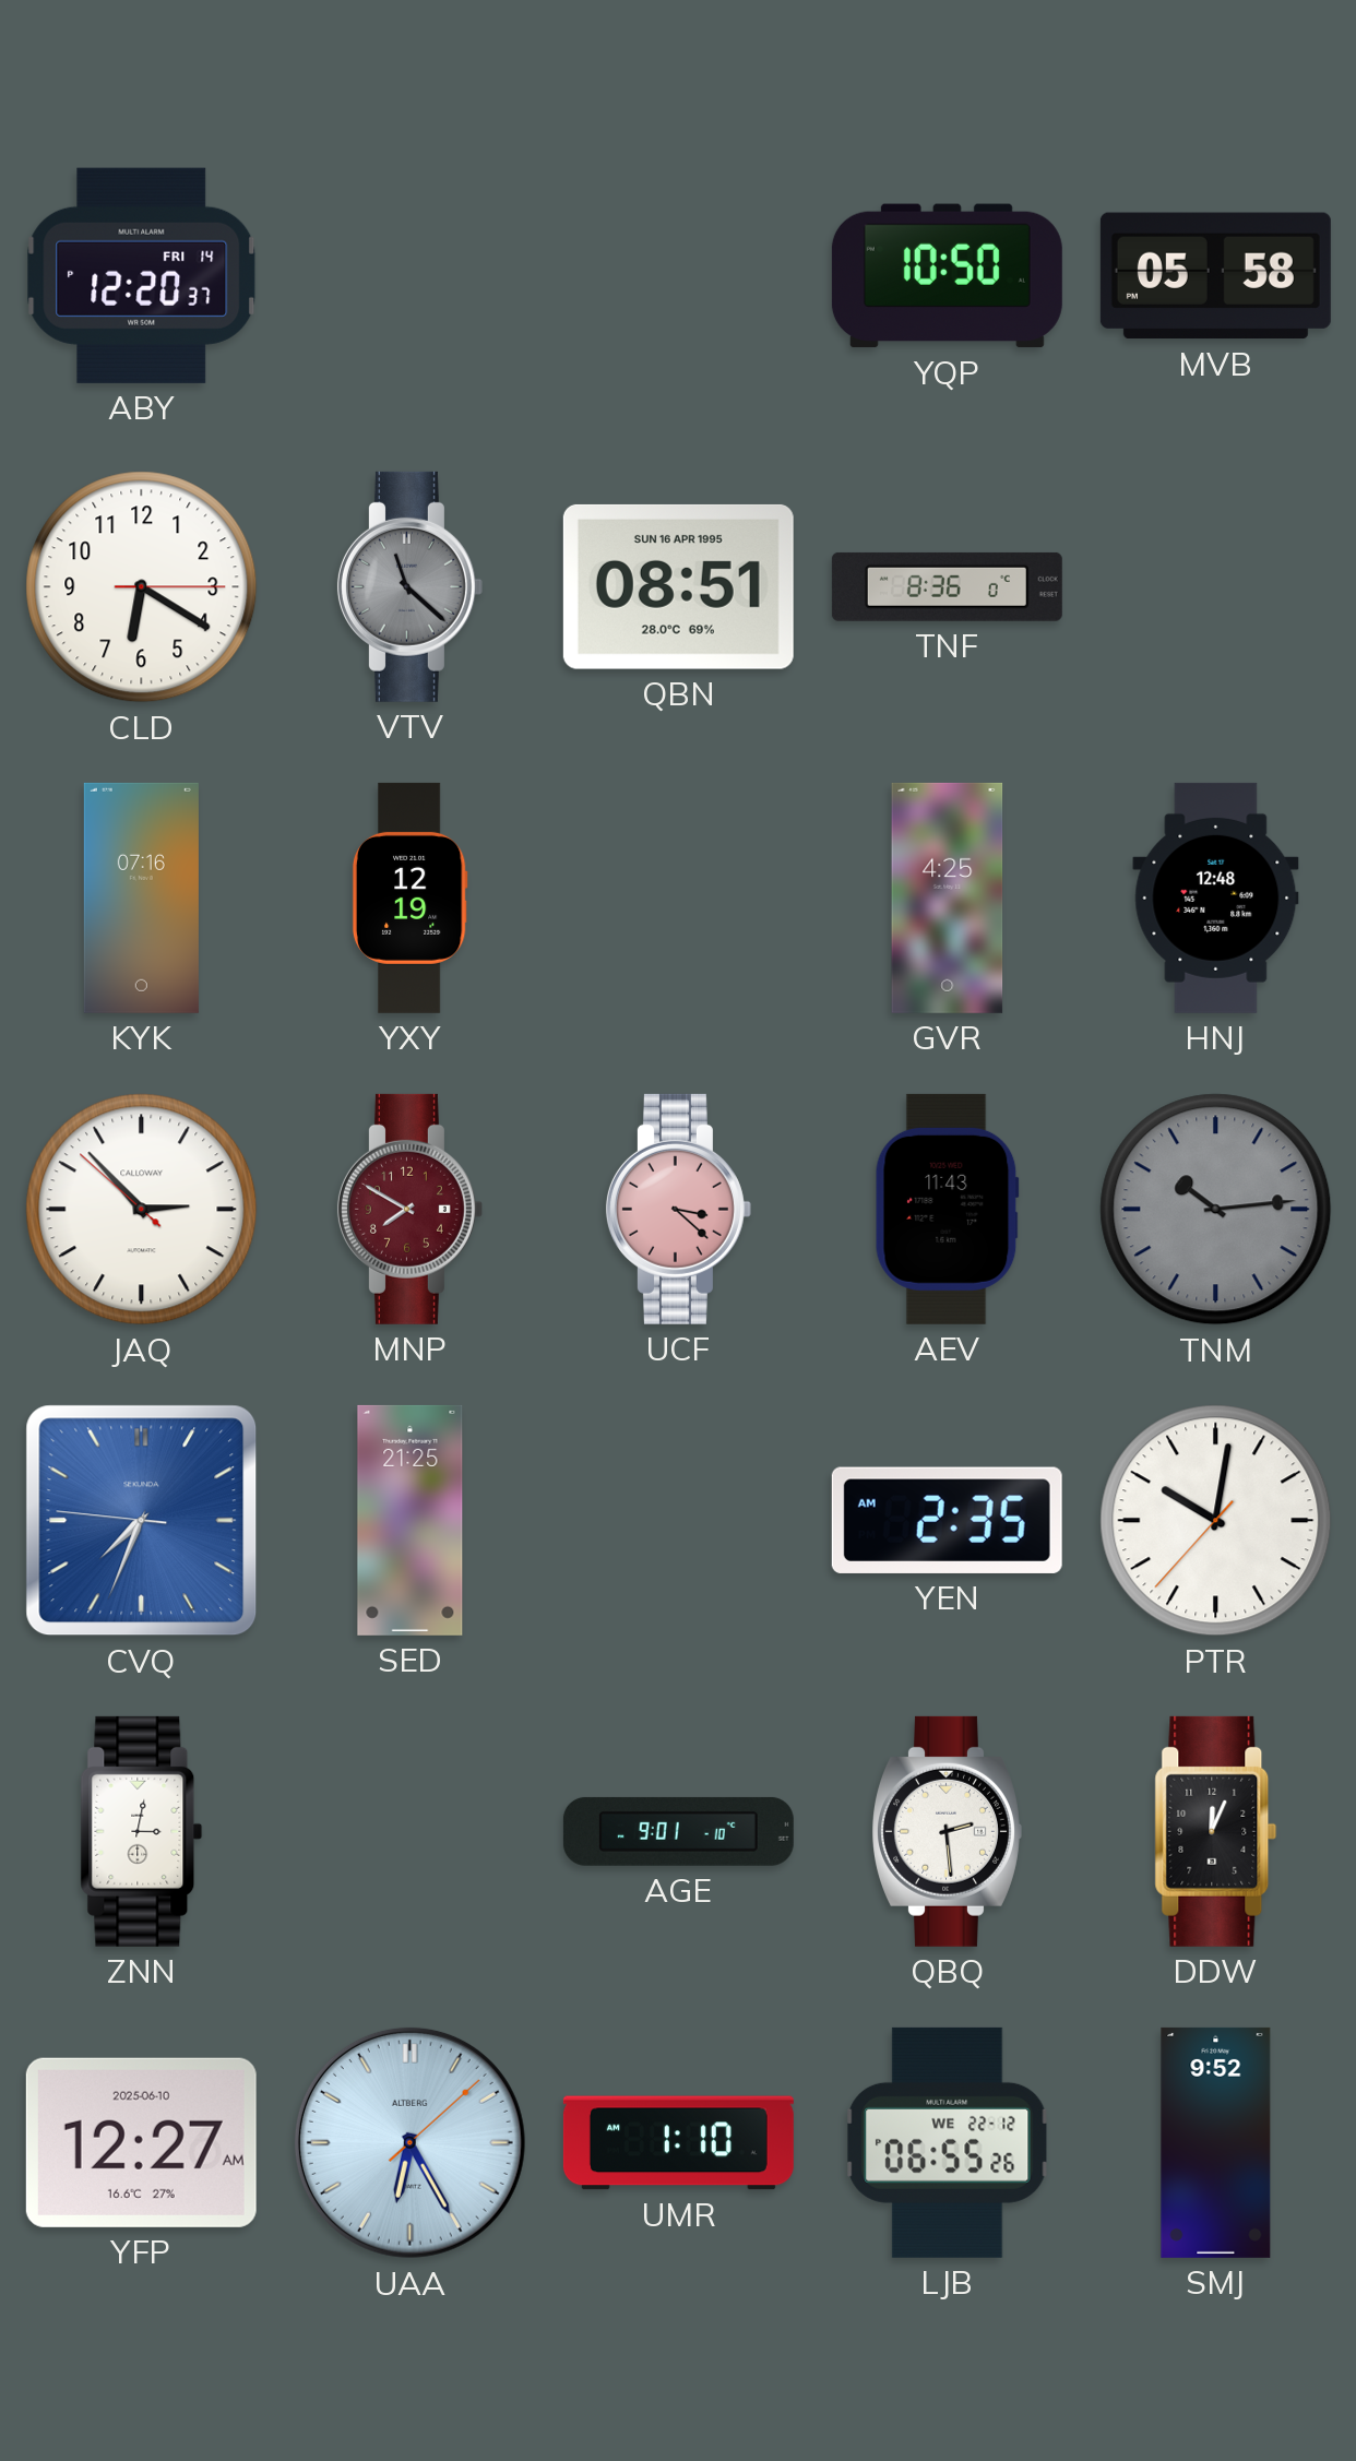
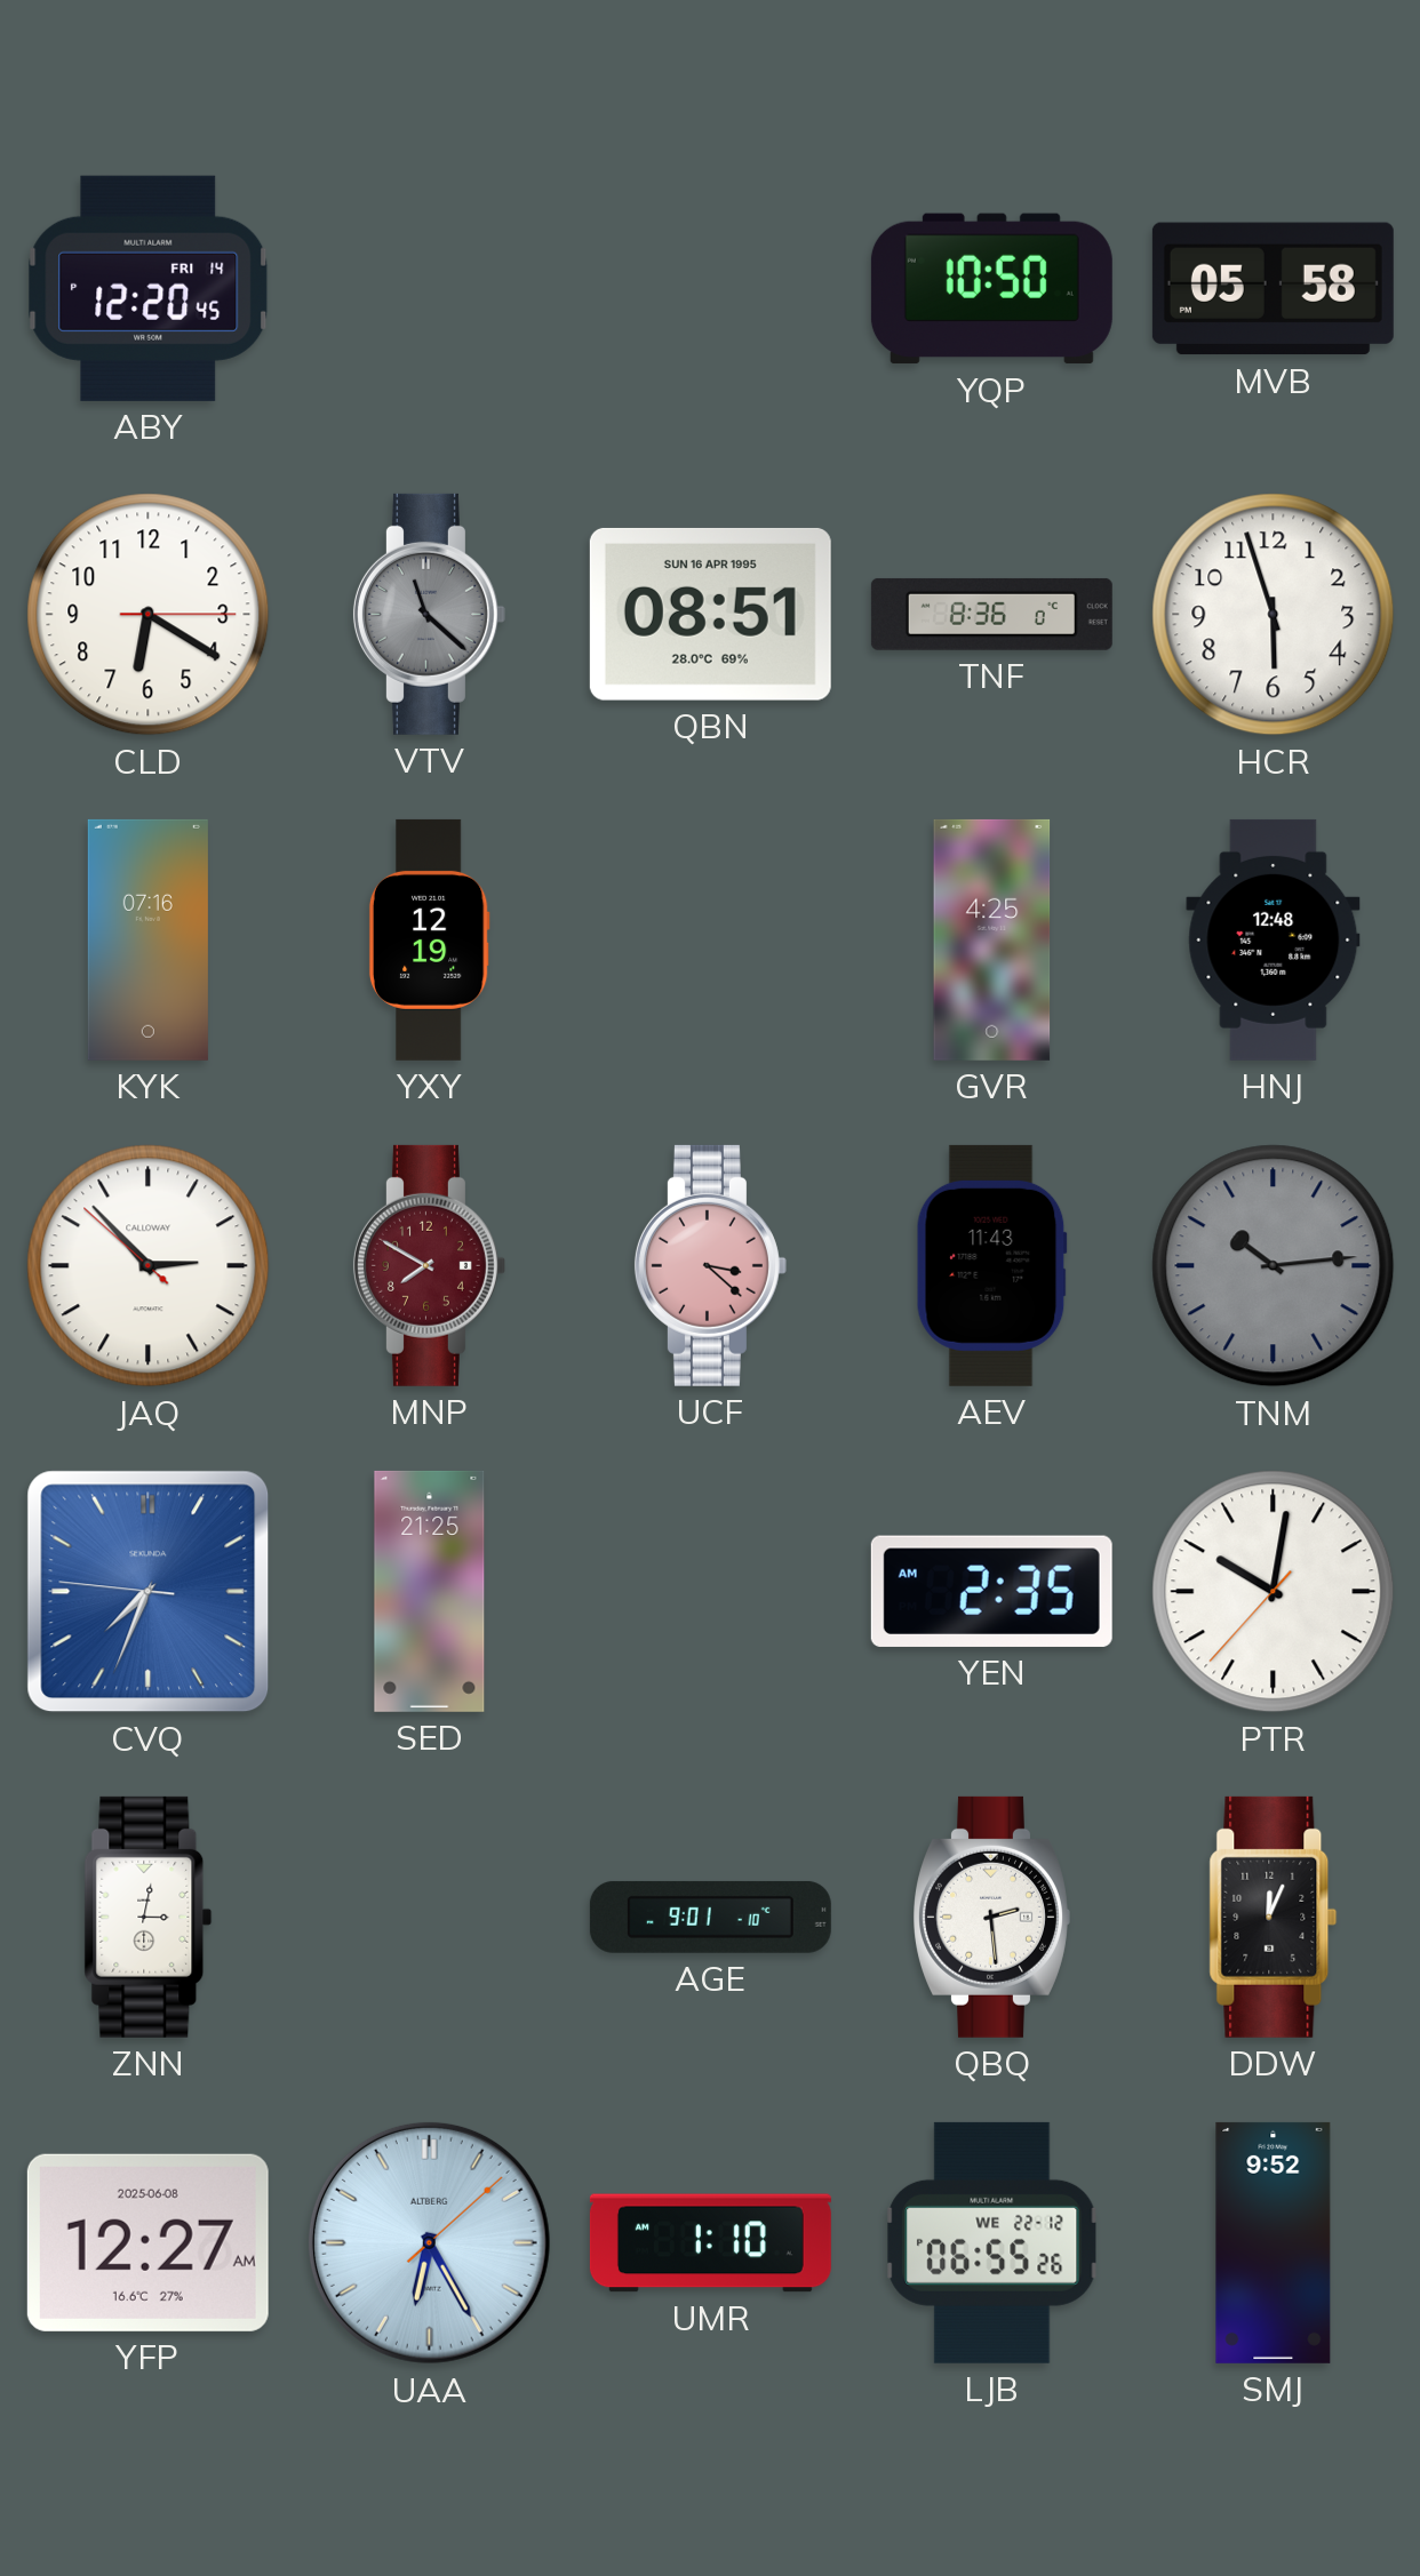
ABY: 12:20:37 PM -> 12:20:45 PM
HCR: none -> 5:57
YFP date: 2025-06-10 -> 2025-06-08
